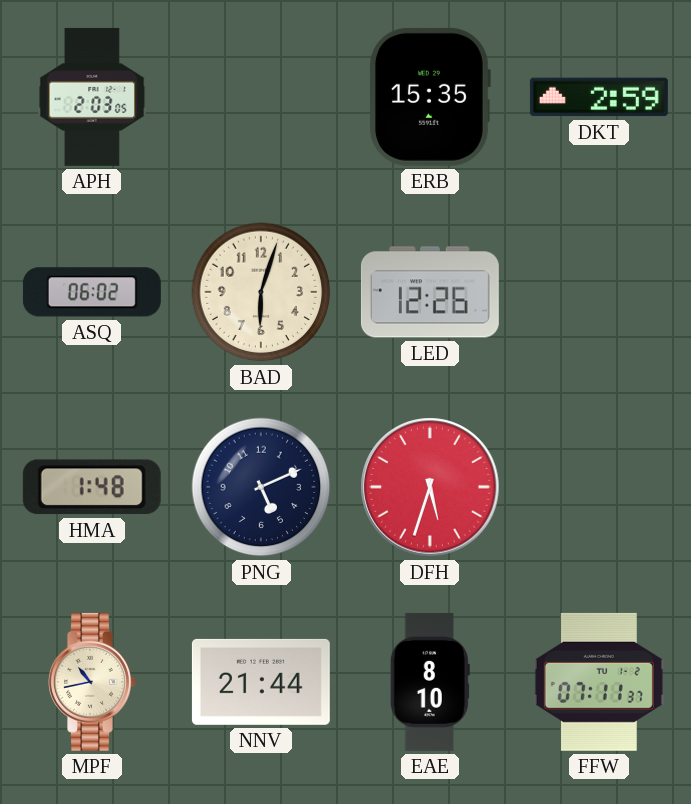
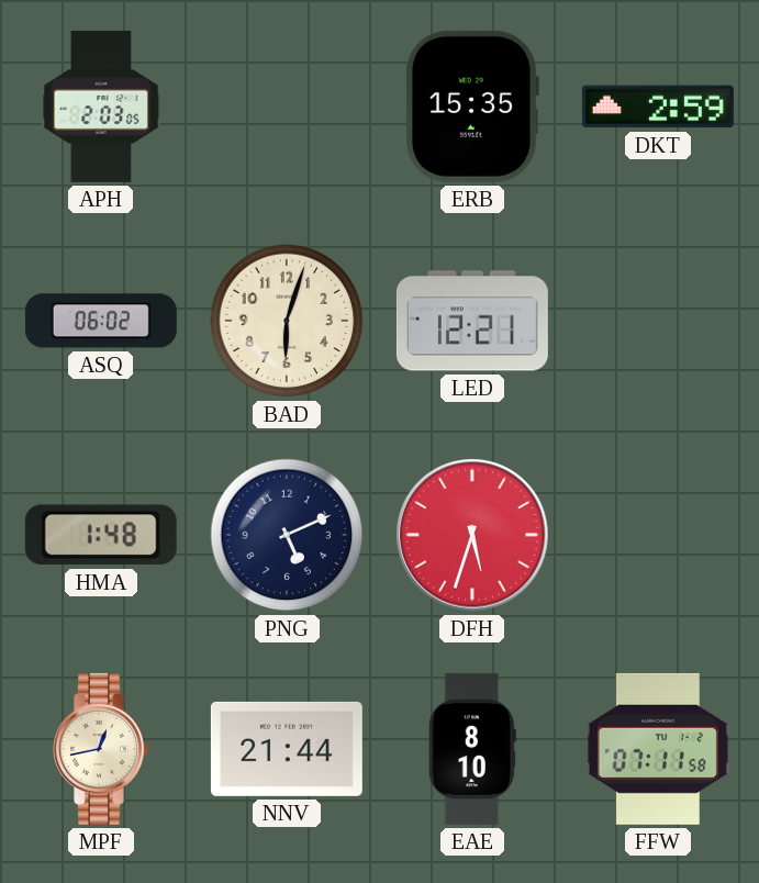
LED: 12:26 -> 12:21
MPF: 10:43 -> 12:43
FFW: 07:11:37 -> 07:11:58
